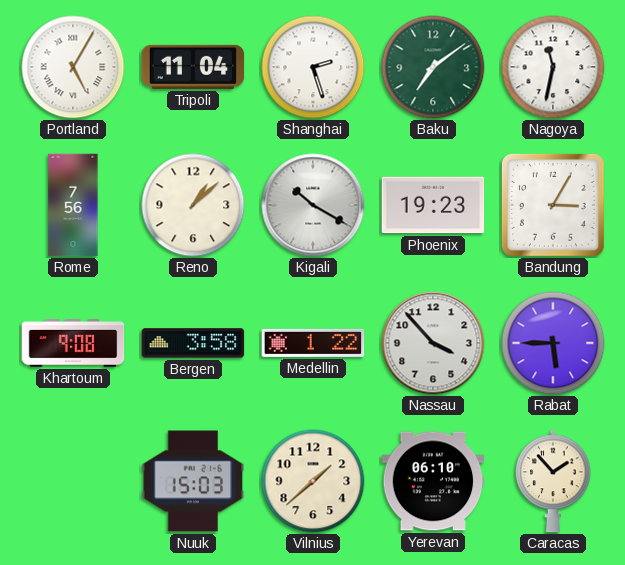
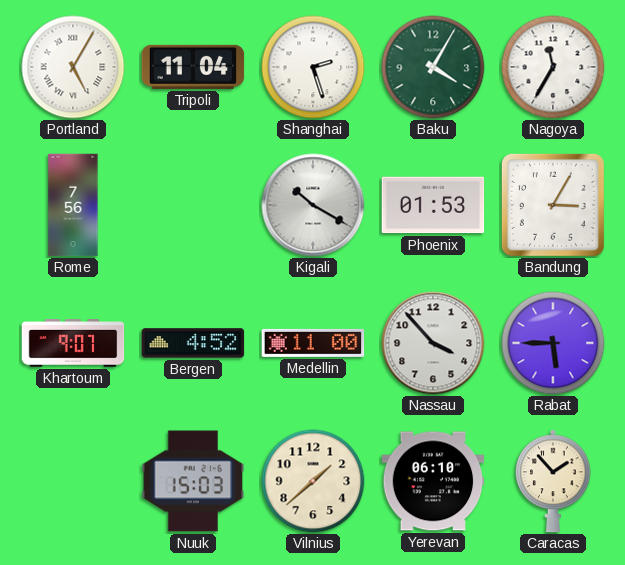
Baku: 7:09 -> 4:05
Nagoya: 11:32 -> 11:35
Reno: 1:08 -> none
Phoenix: 19:23 -> 01:53
Khartoum: 9:08 -> 9:07
Bergen: 3:58 -> 4:52
Medellin: 1:22 -> 11:00
